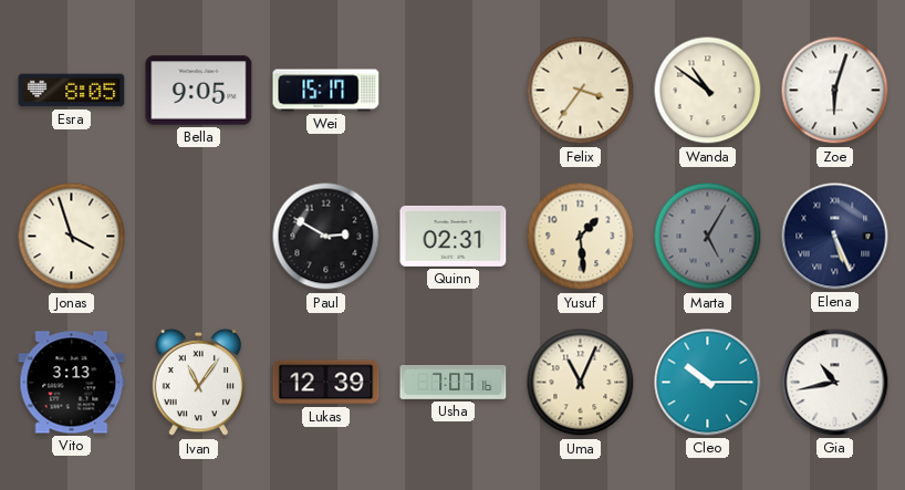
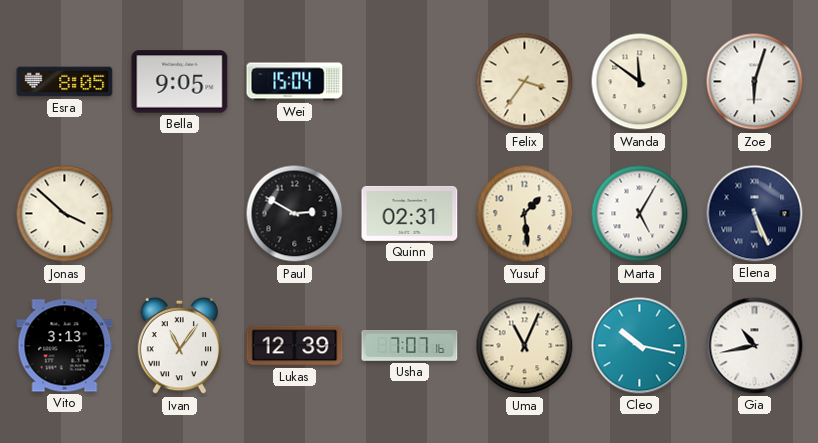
Wei: 15:17 -> 15:04
Wanda: 10:51 -> 11:51
Jonas: 3:57 -> 3:52
Marta dial: grey -> white
Cleo: 10:15 -> 10:17
